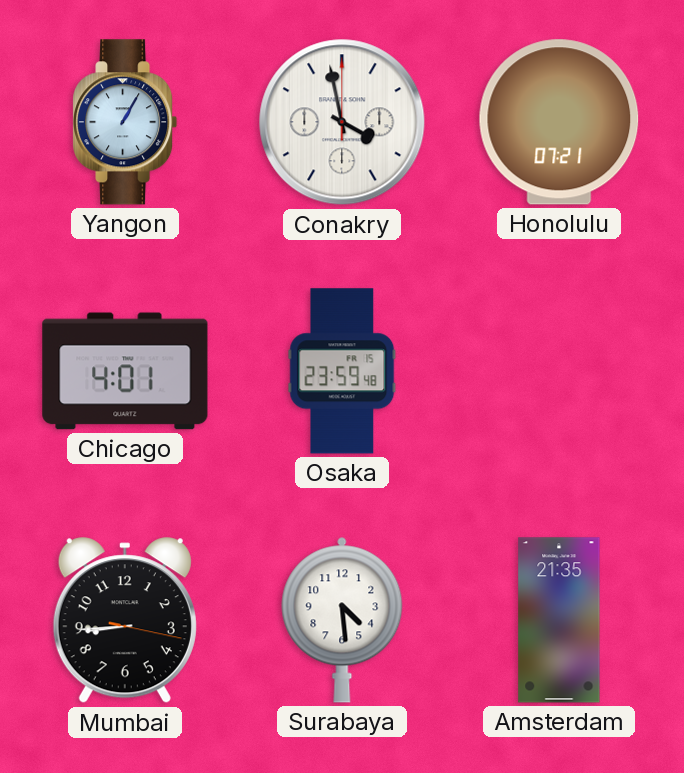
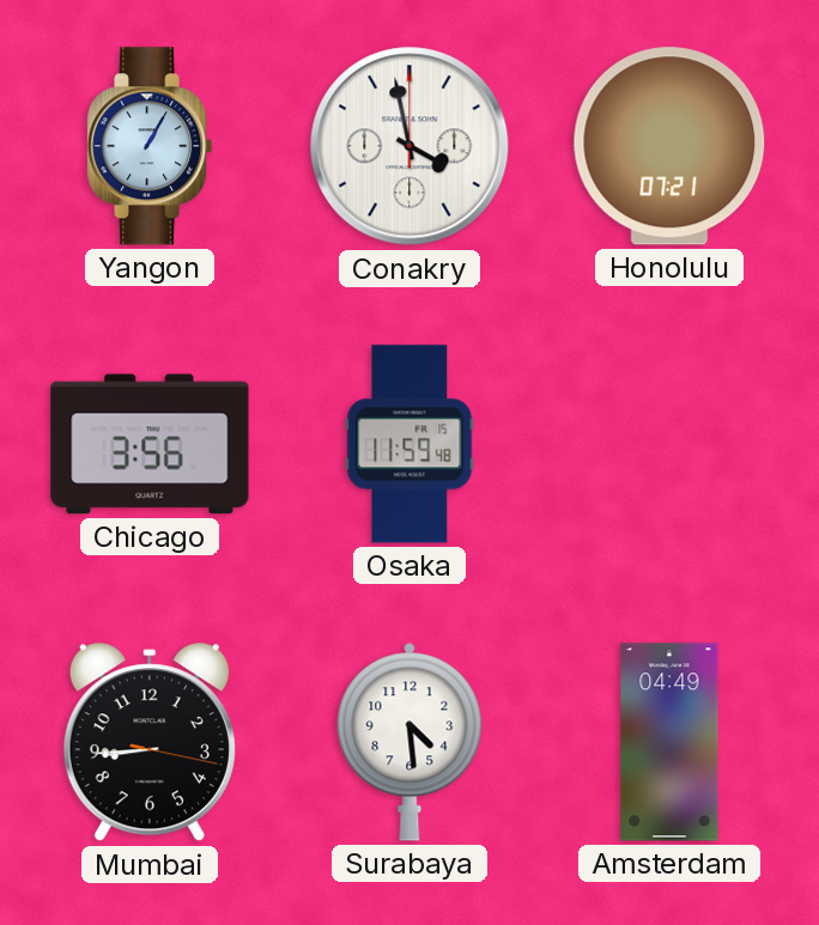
Chicago: 4:01 -> 3:56
Osaka: 23:59 -> 11:59
Amsterdam: 21:35 -> 04:49
